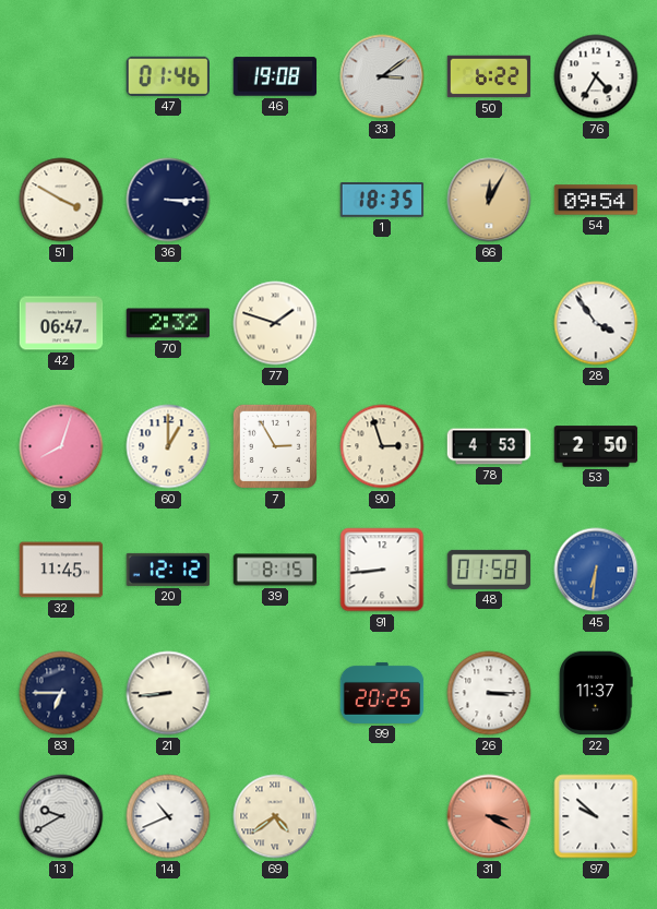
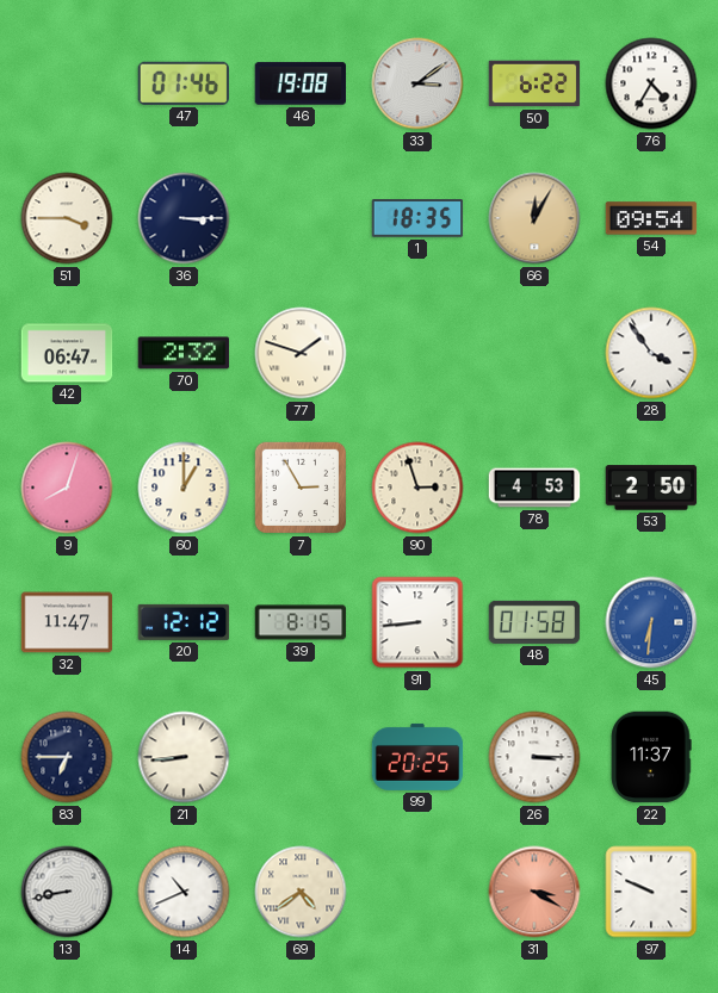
51: 3:50 -> 3:45
32: 11:45 -> 11:47
13: 9:40 -> 8:43
97: 9:52 -> 9:49
